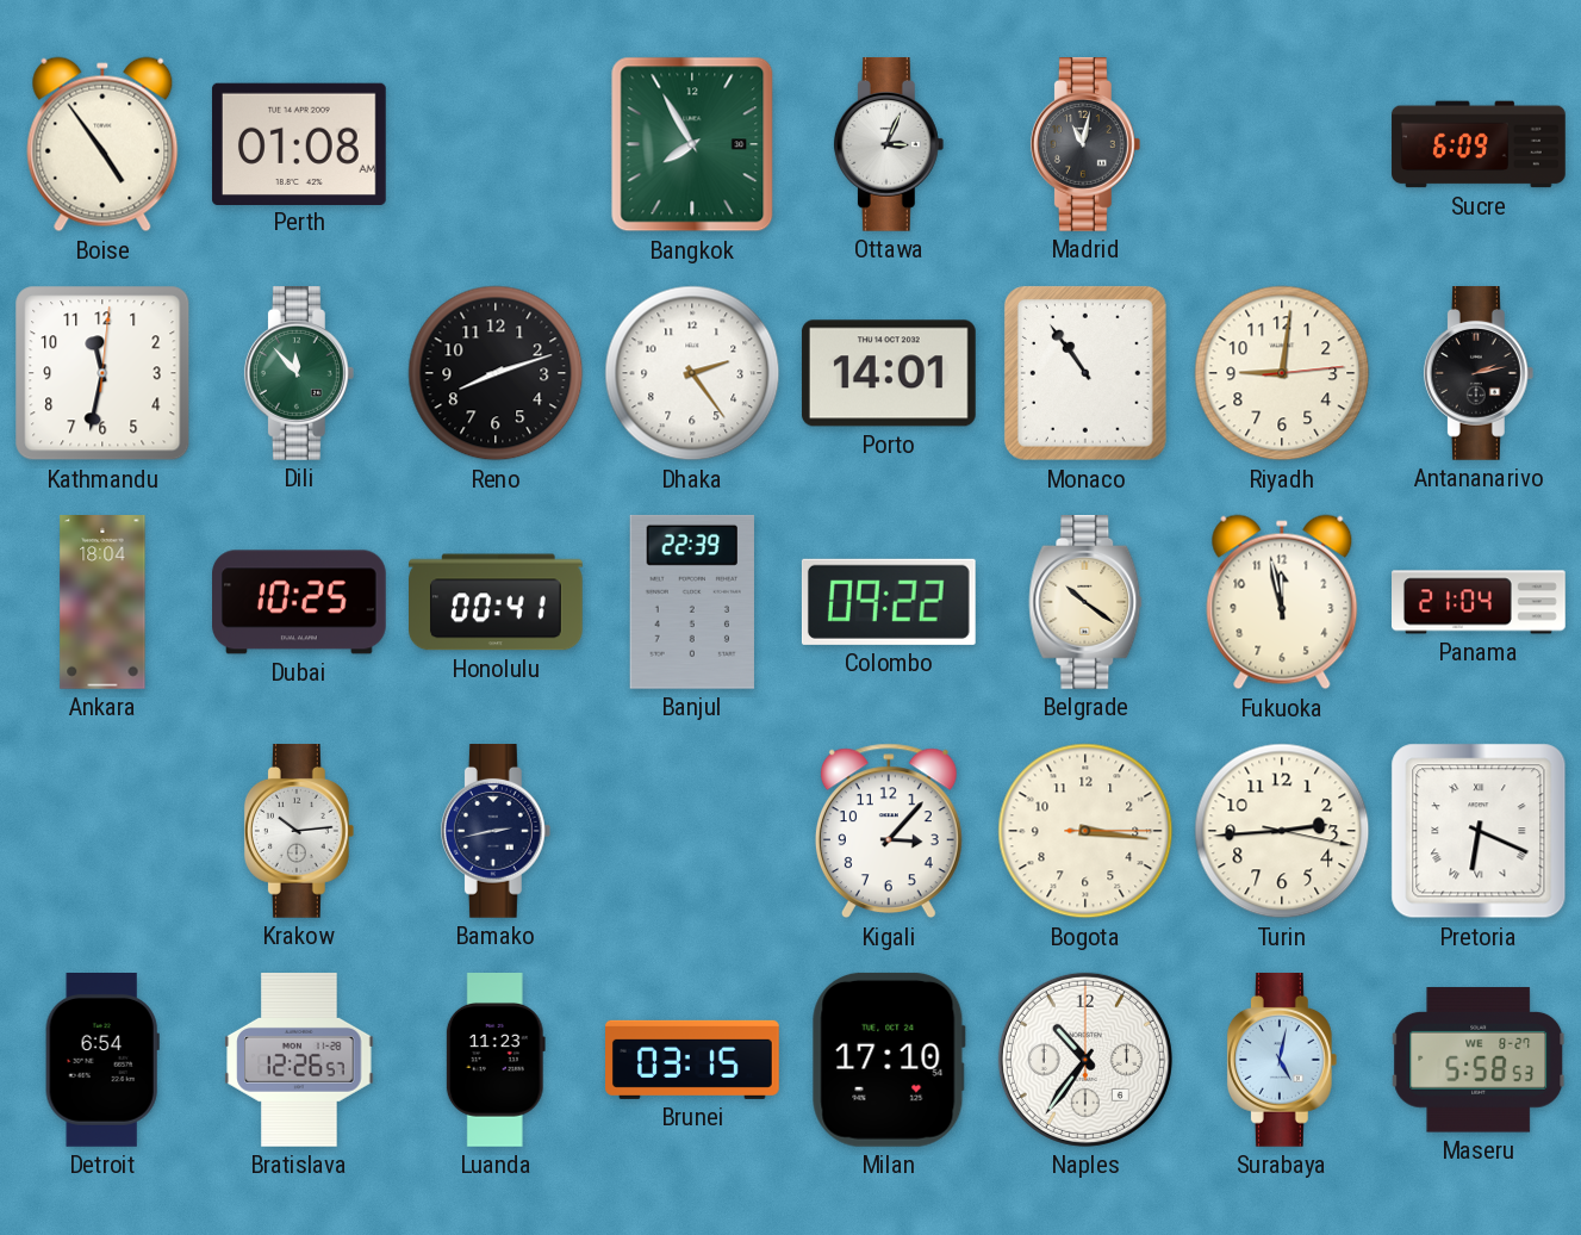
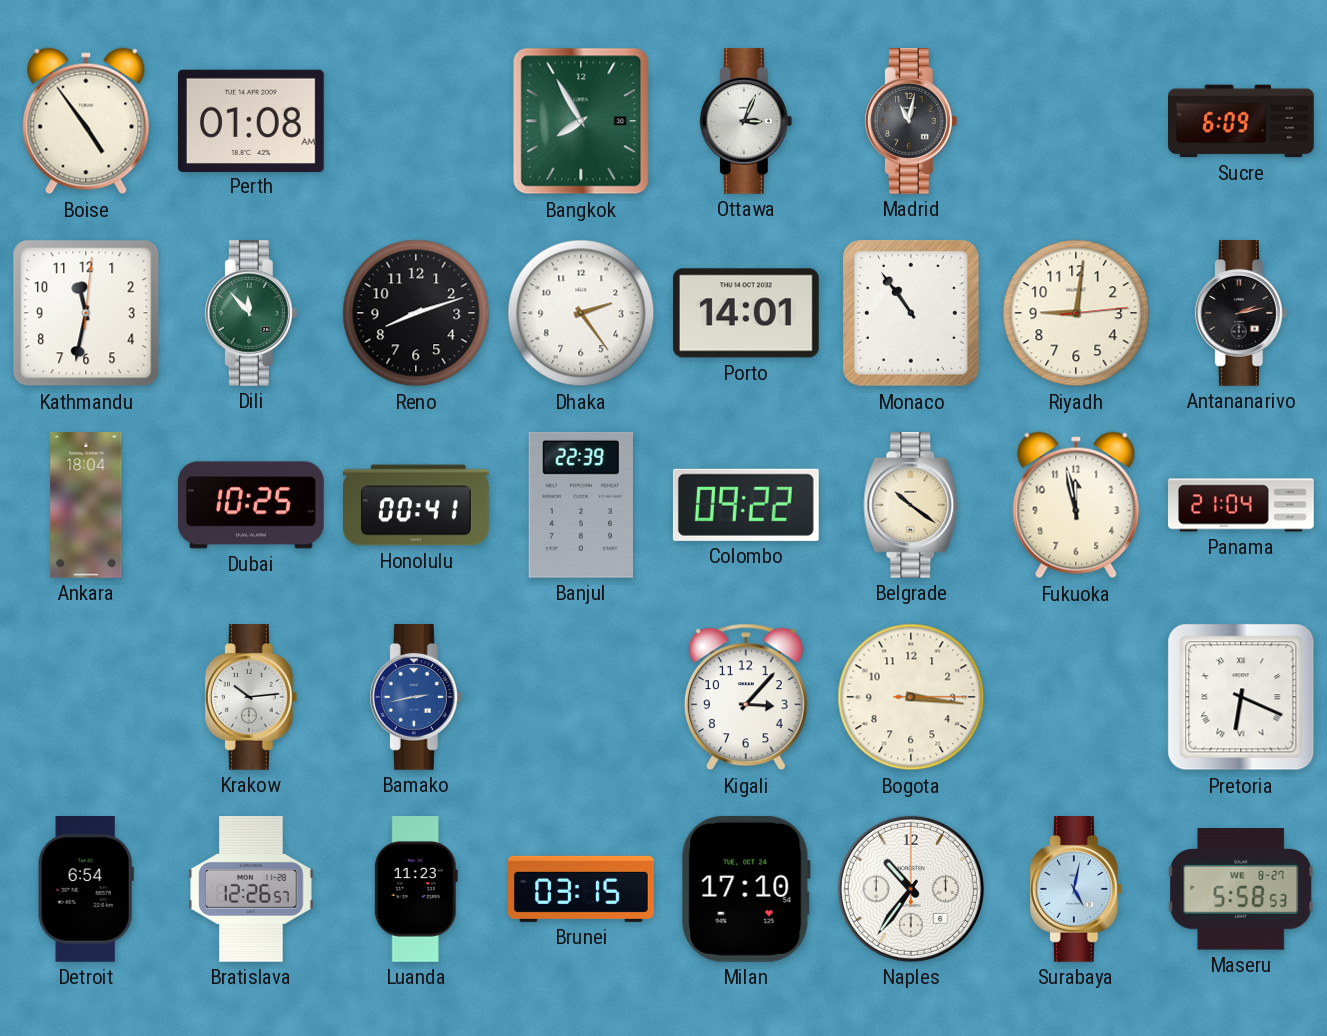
Bamako dial: navy -> blue
Turin: 2:44 -> none
